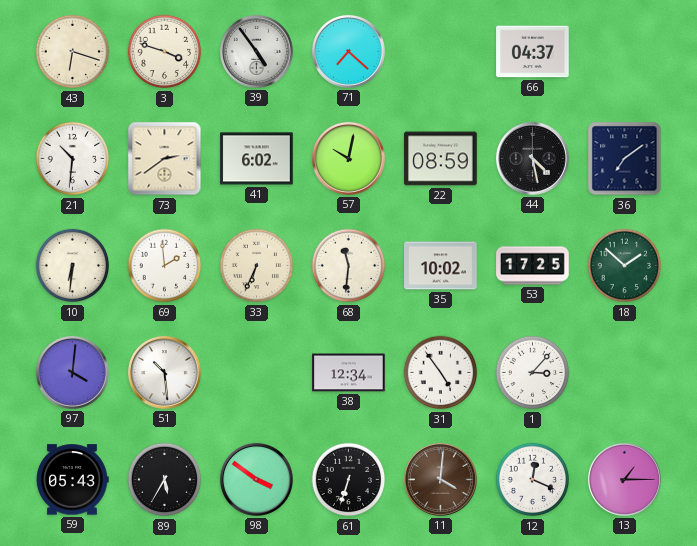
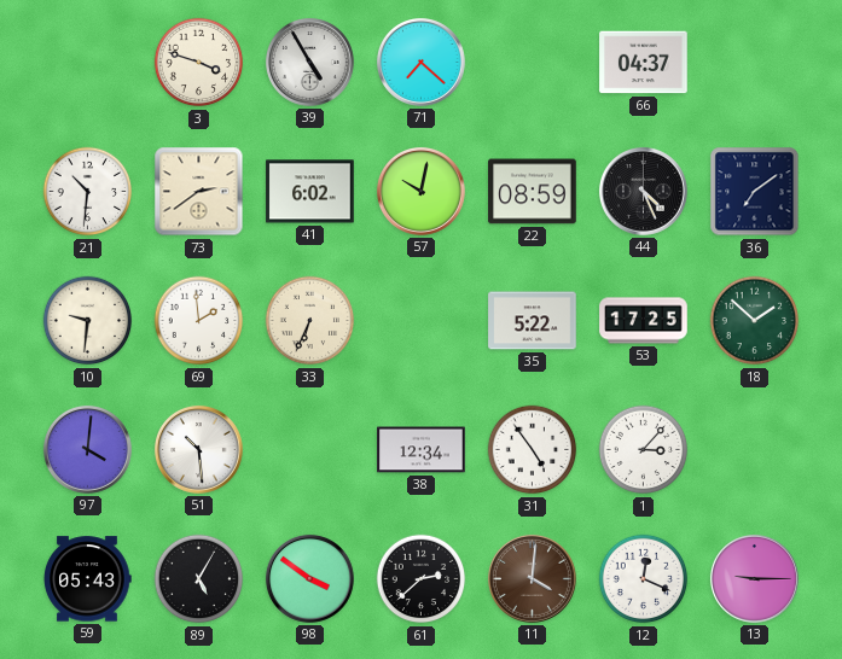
43: 6:18 -> none
39: 4:54 -> 4:55
44: 4:28 -> 4:26
10: 6:31 -> 9:31
68: 11:31 -> none
35: 10:02 -> 5:22
89: 5:35 -> 5:05
61: 6:33 -> 2:38
13: 1:15 -> 9:15
